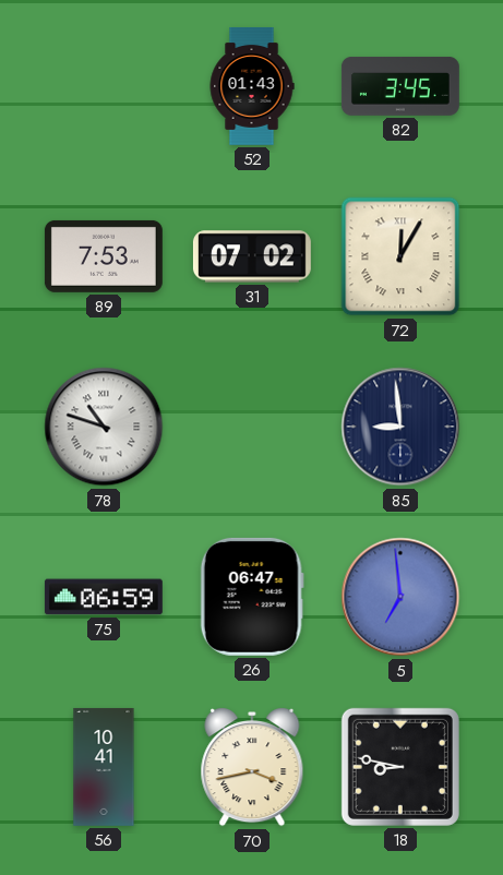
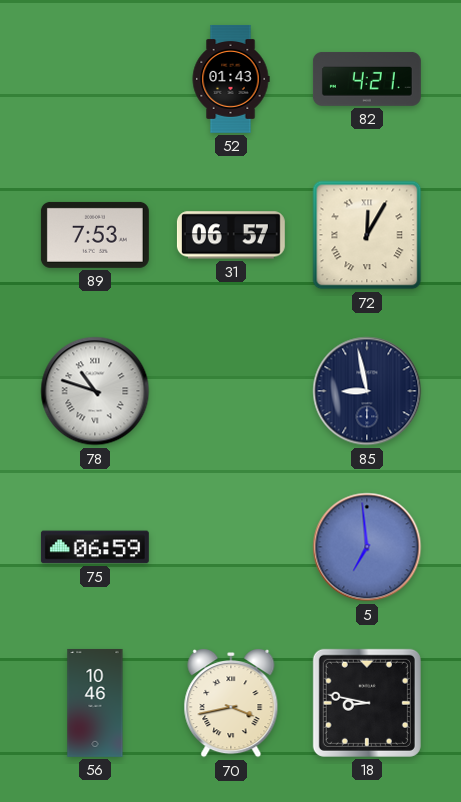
82: 3:45 -> 4:21
31: 07:02 -> 06:57
85: 8:59 -> 8:58
26: 06:47 -> none
56: 10:41 -> 10:46
